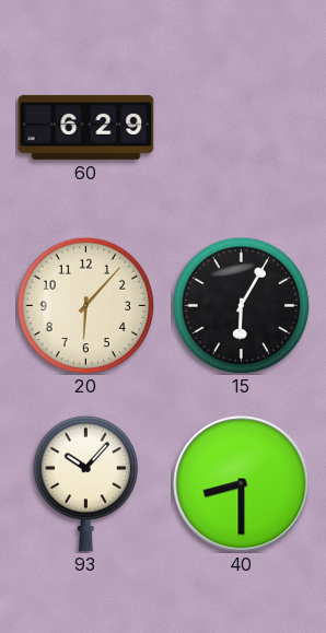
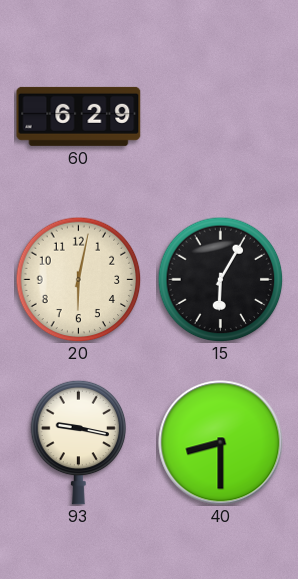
20: 6:07 -> 6:02
93: 10:07 -> 9:17
